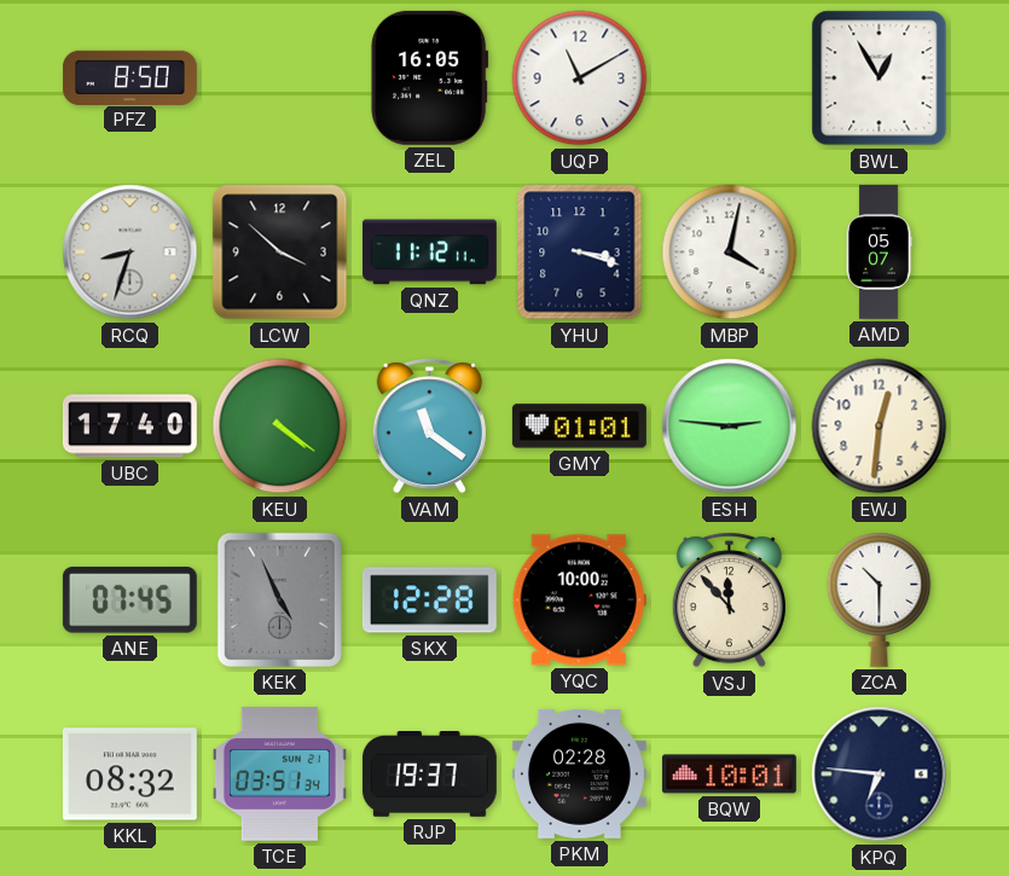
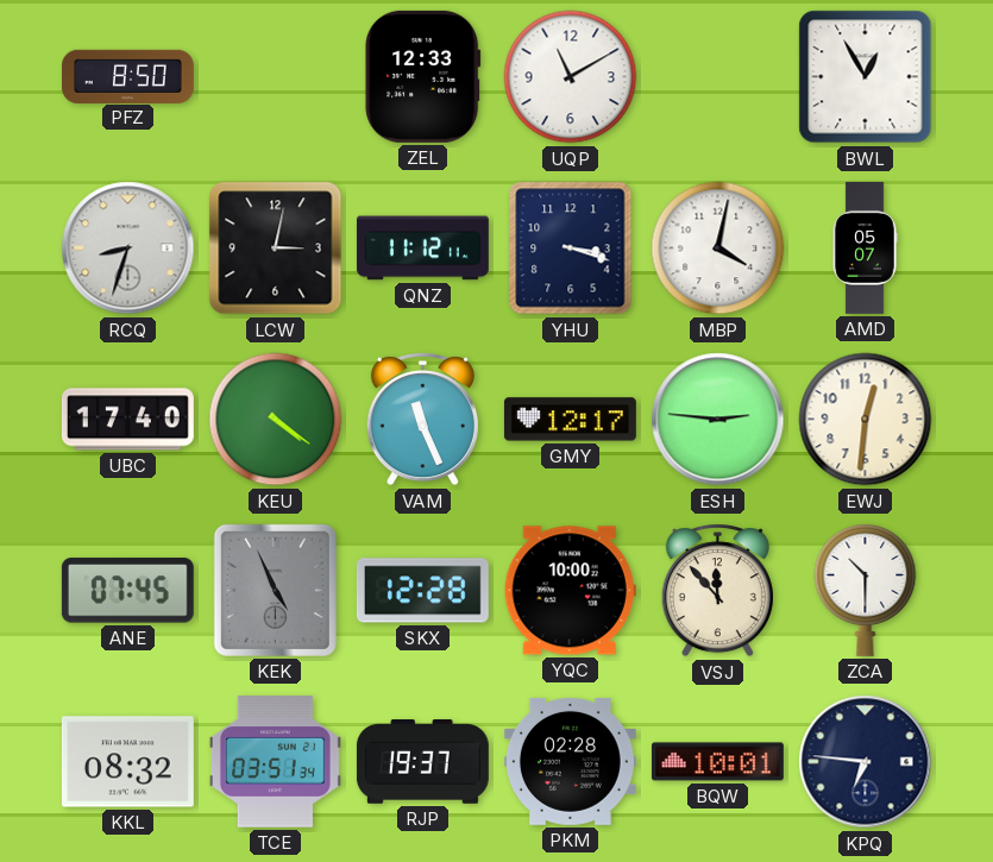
ZEL: 16:05 -> 12:33
LCW: 3:52 -> 3:02
VAM: 11:21 -> 11:26
GMY: 01:01 -> 12:17
